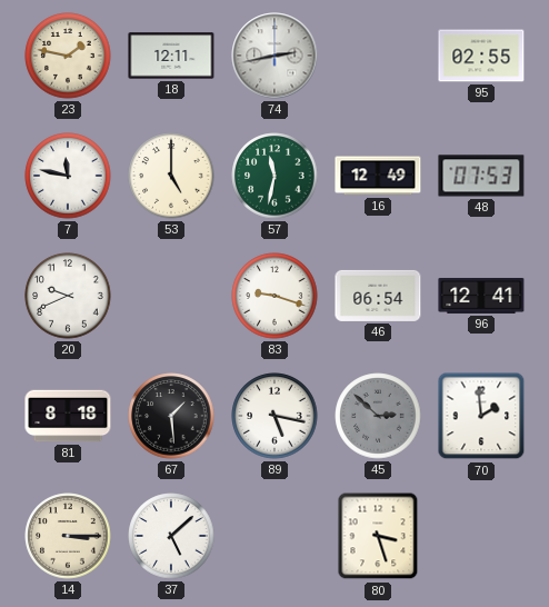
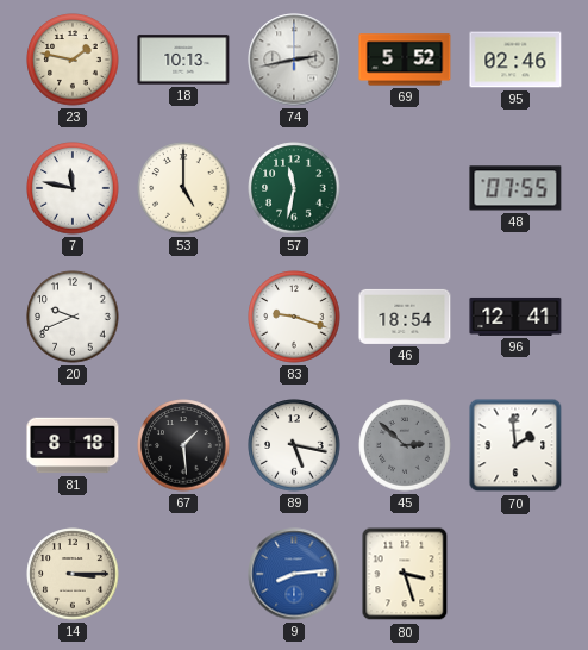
18: 12:11 -> 10:13
69: none -> 5:52
95: 02:55 -> 02:46
16: 12:49 -> none
48: 07:53 -> 07:55
46: 06:54 -> 18:54
37: 5:08 -> none
9: none -> 8:14
